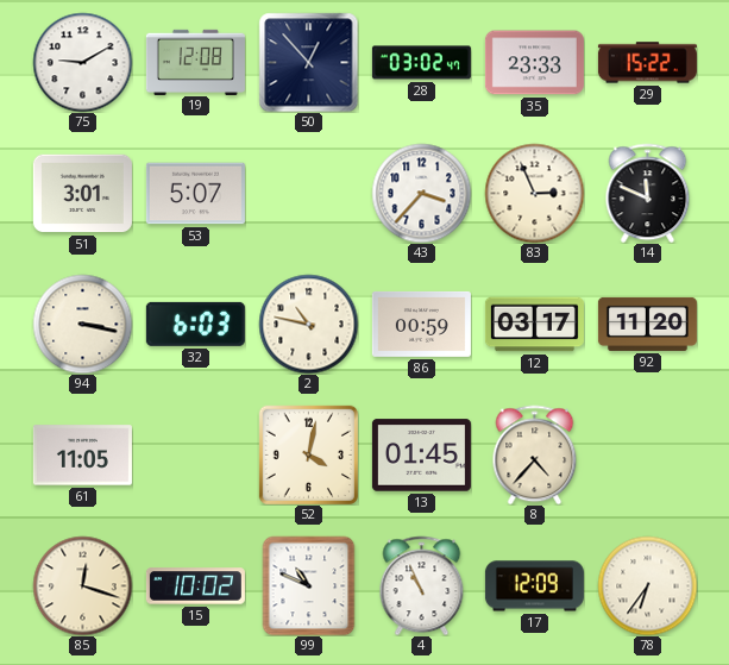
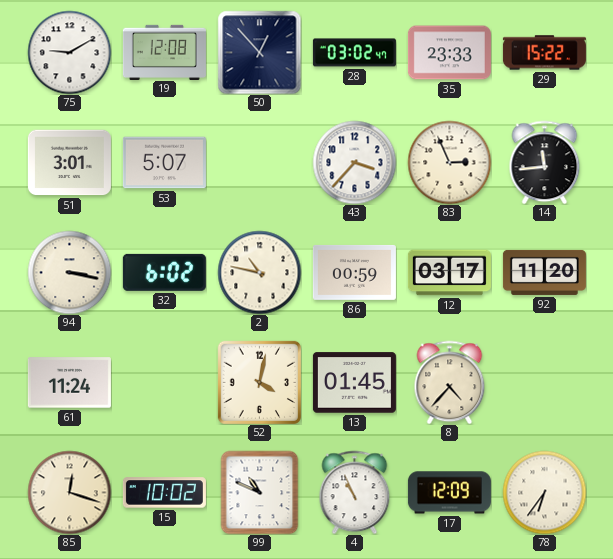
14: 11:49 -> 11:44
32: 6:03 -> 6:02
61: 11:05 -> 11:24
